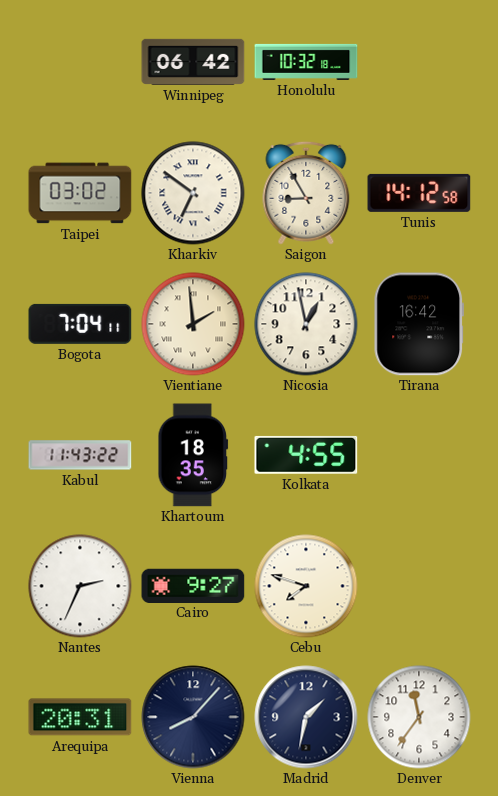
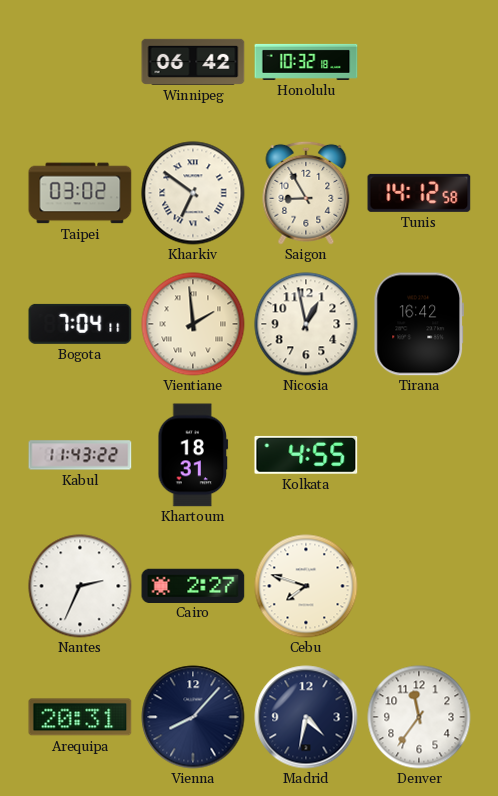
Khartoum: 18:35 -> 18:31
Cairo: 9:27 -> 2:27
Madrid: 1:32 -> 4:32
